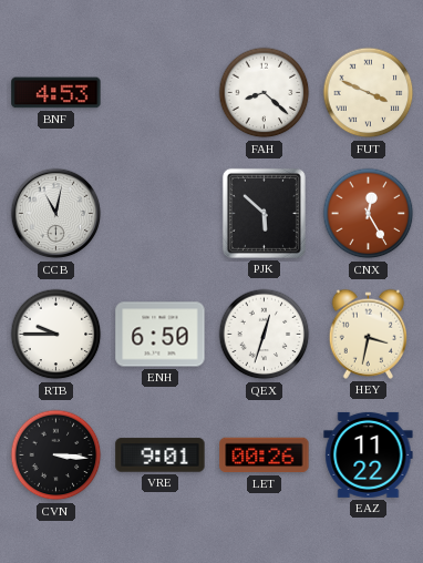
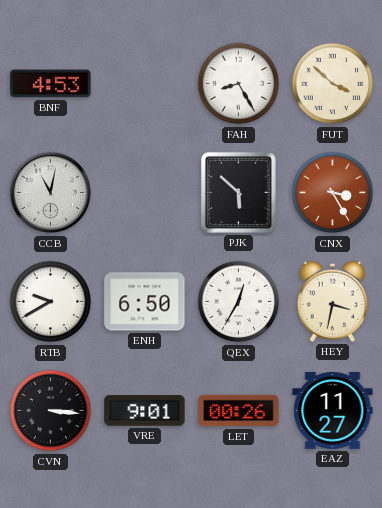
FAH: 8:22 -> 8:25
FUT: 3:49 -> 3:52
CNX: 12:25 -> 3:25
RTB: 9:45 -> 9:40
QEX: 12:33 -> 12:35
EAZ: 11:22 -> 11:27
